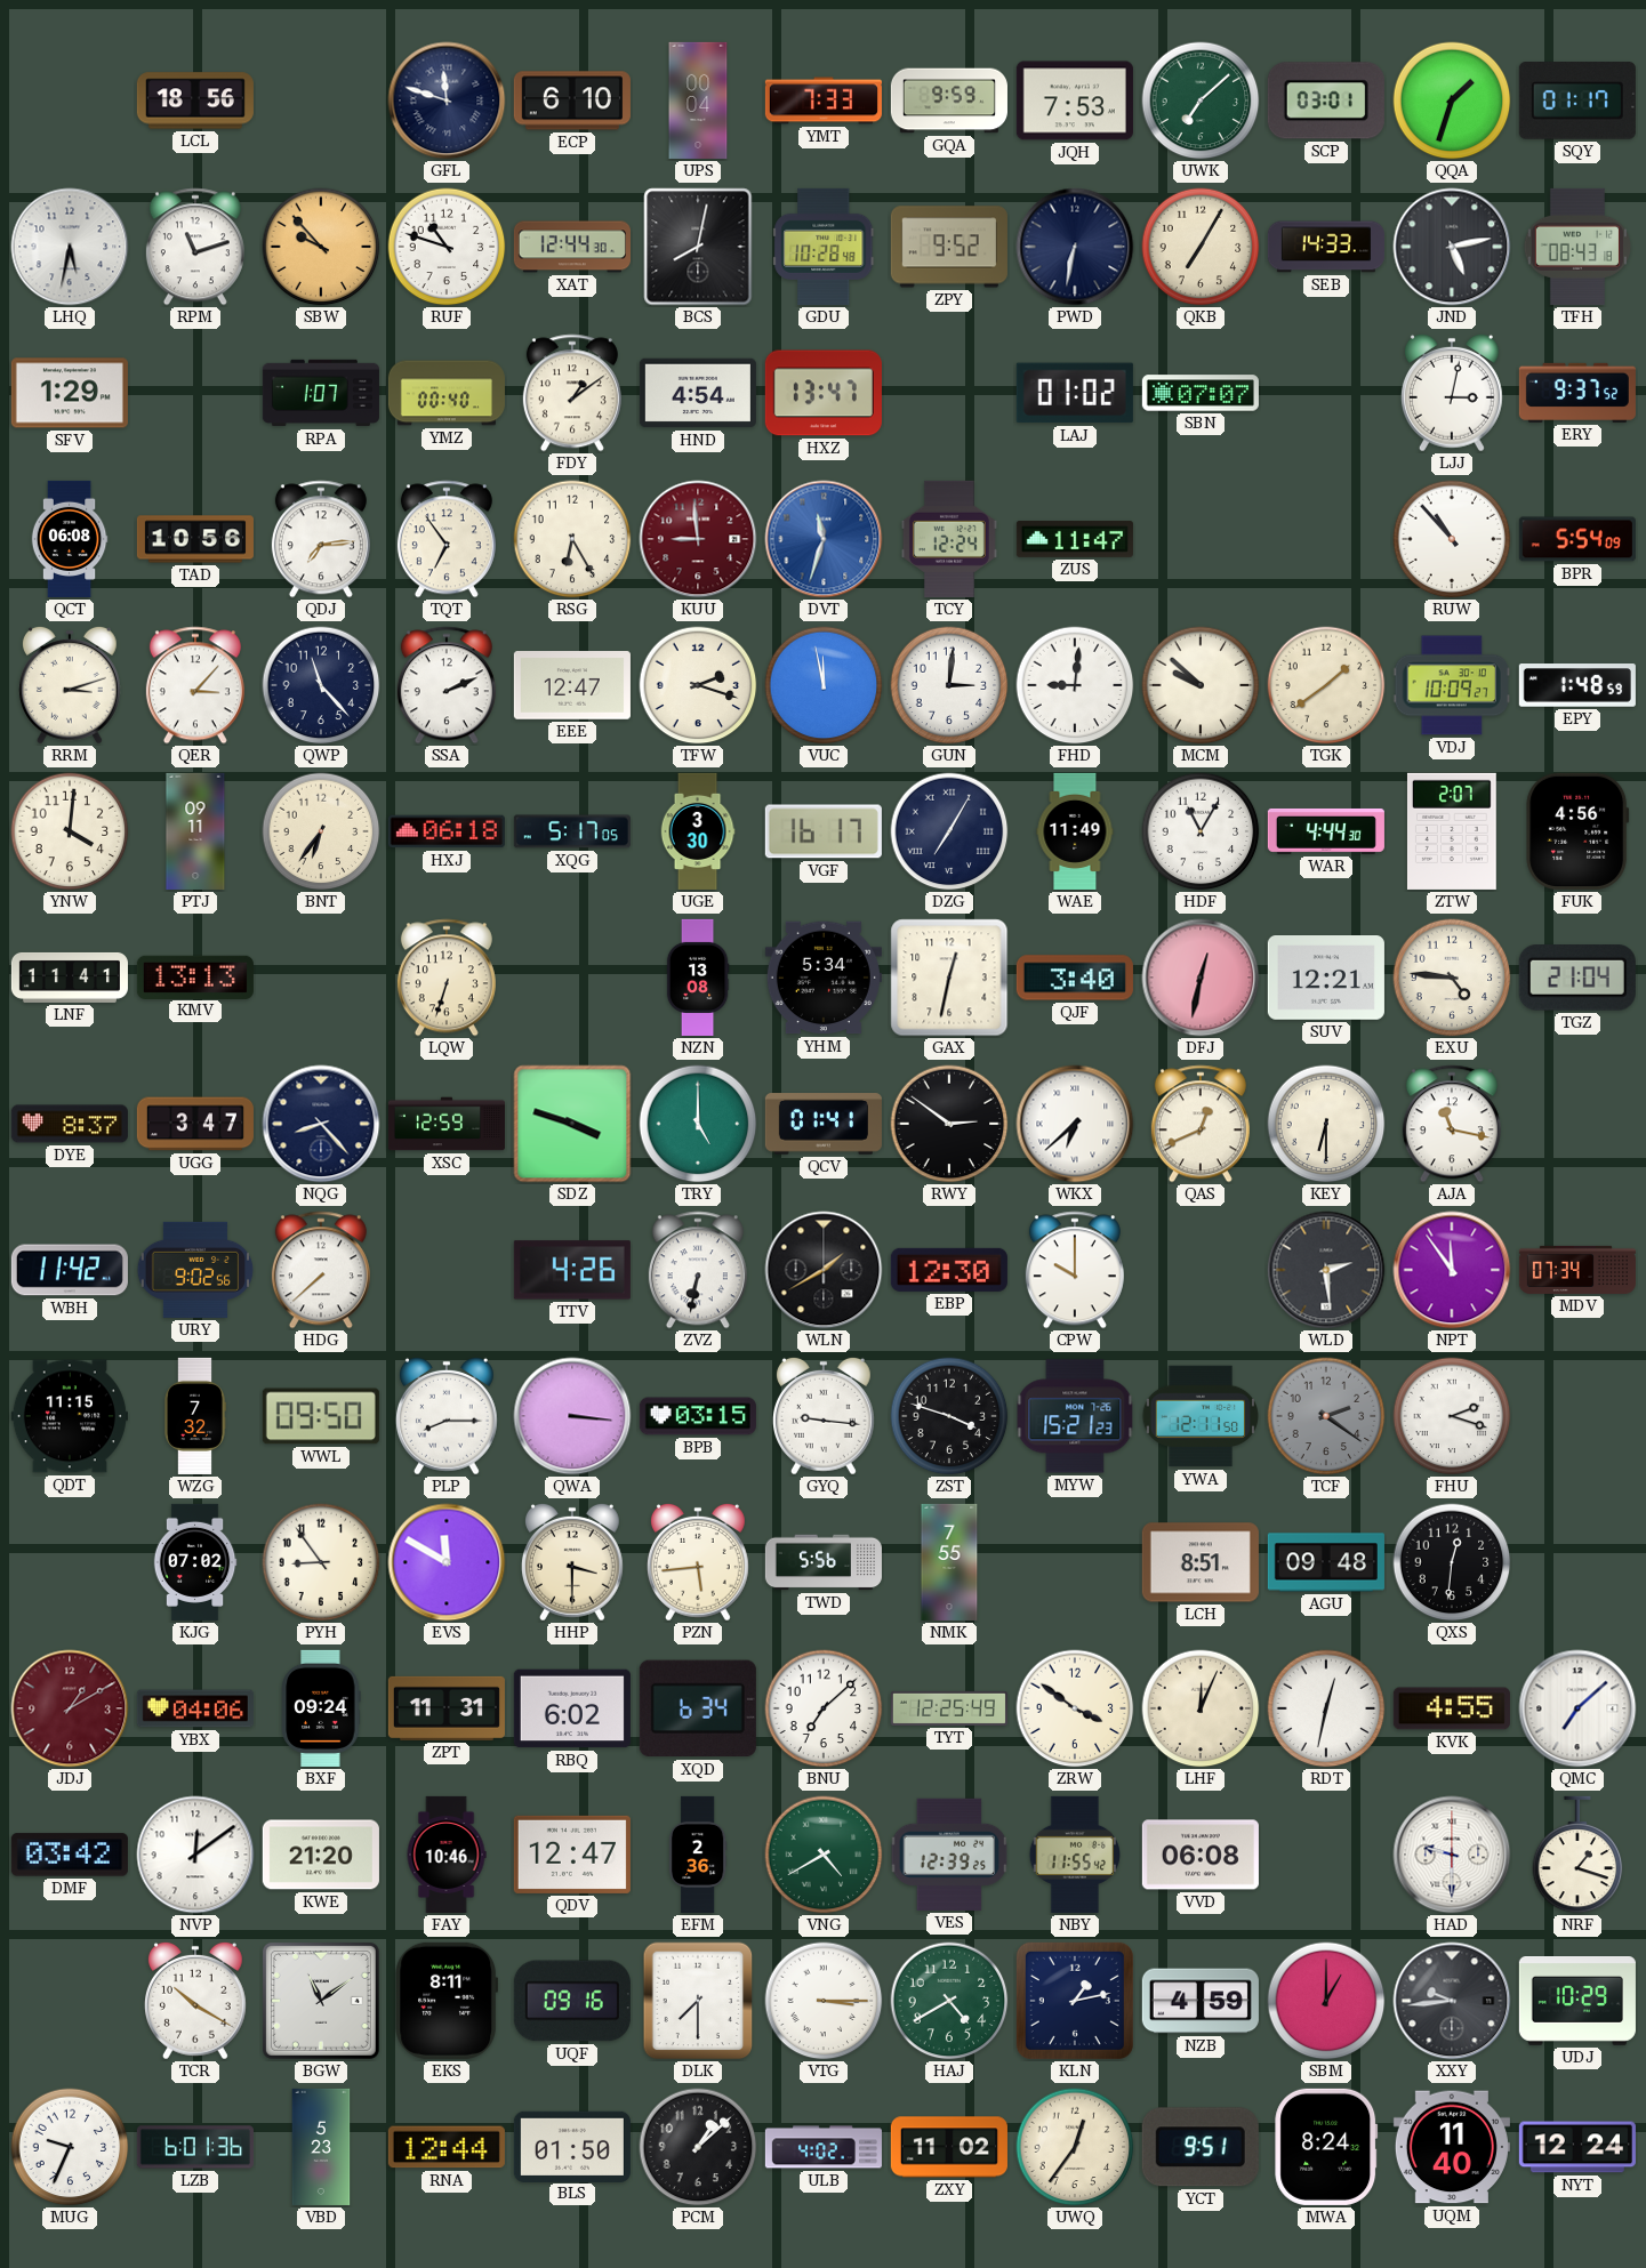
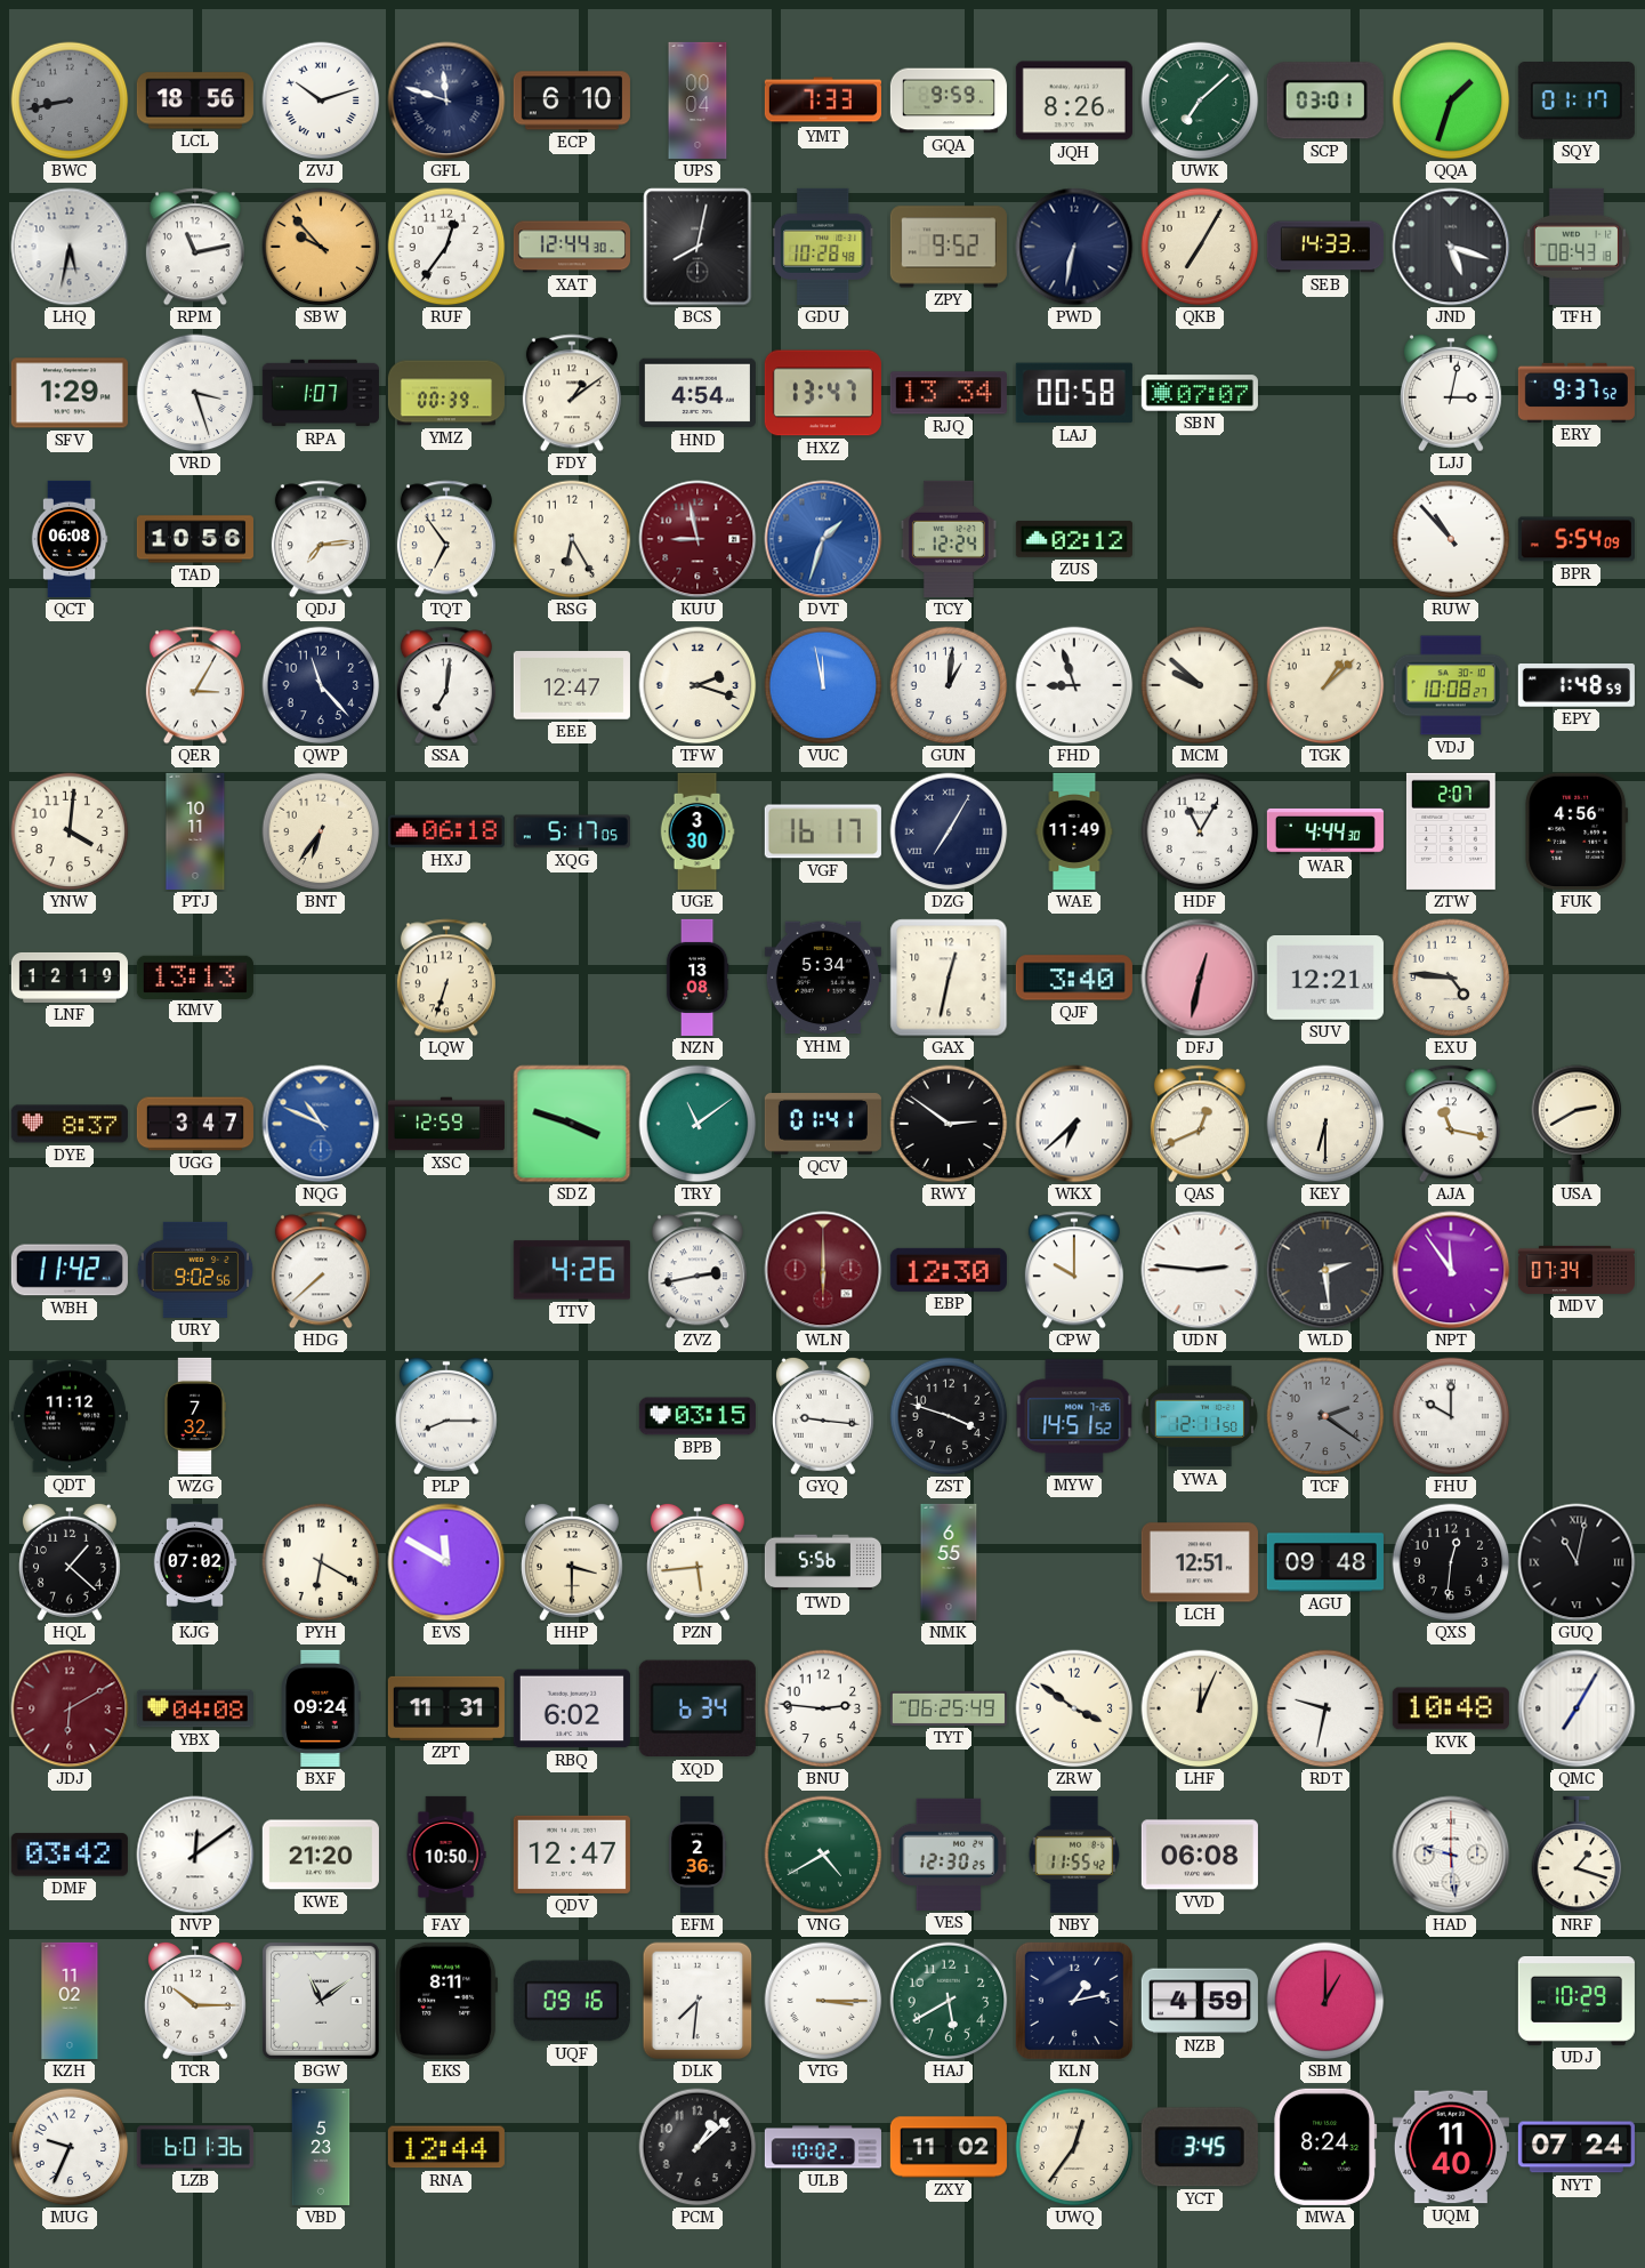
BWC: none -> 8:43
ZVJ: none -> 10:12
JQH: 7:53 -> 8:26
RPM: 11:12 -> 11:13
RUF: 10:48 -> 12:36
JND: 5:13 -> 5:18
VRD: none -> 3:27
YMZ: 00:40 -> 00:39
RJQ: none -> 13:34
LAJ: 01:02 -> 00:58
KUU: 8:59 -> 8:58
DVT: 11:33 -> 1:33
ZUS: 11:47 -> 02:12
RRM: 3:12 -> none
QER: 3:07 -> 3:05
SSA: 2:11 -> 7:01
GUN: 3:01 -> 1:01
FHD: 9:01 -> 8:57
TGK: 1:39 -> 1:08
VDJ: 10:09 -> 10:08
PTJ: 09:11 -> 10:11
LNF: 11:41 -> 12:19
TGZ: 21:04 -> none
NQG: 8:23 -> 10:49
NQG dial: navy -> blue
TRY: 5:00 -> 11:09
USA: none -> 2:40
ZVZ: 6:32 -> 2:43
WLN: 1:40 -> 6:00
WLN dial: black -> burgundy
UDN: none -> 2:46
QDT: 11:15 -> 11:12
WWL: 09:50 -> none
QWA: 3:16 -> none
MYW: 15:21 -> 14:51
FHU: 2:18 -> 10:00
HQL: none -> 1:22
PYH: 8:54 -> 6:20
NMK: 7:55 -> 6:55
LCH: 8:51 -> 12:51
GUQ: none -> 11:02
JDJ: 1:10 -> 6:10
YBX: 04:06 -> 04:08
BNU: 7:08 -> 2:46
TYT: 12:25 -> 06:25
RDT: 12:32 -> 9:32
KVK: 4:55 -> 10:48
QMC: 7:08 -> 7:05
FAY: 10:46 -> 10:50
VES: 12:39 -> 12:30
HAD: 9:30 -> 9:29
KZH: none -> 11:02
TCR: 10:20 -> 10:15
DLK: 7:30 -> 7:31
HAJ: 4:40 -> 5:40
XXY: 9:44 -> none
BLS: 01:50 -> none
ULB: 4:02 -> 10:02
YCT: 9:51 -> 3:45
NYT: 12:24 -> 07:24
